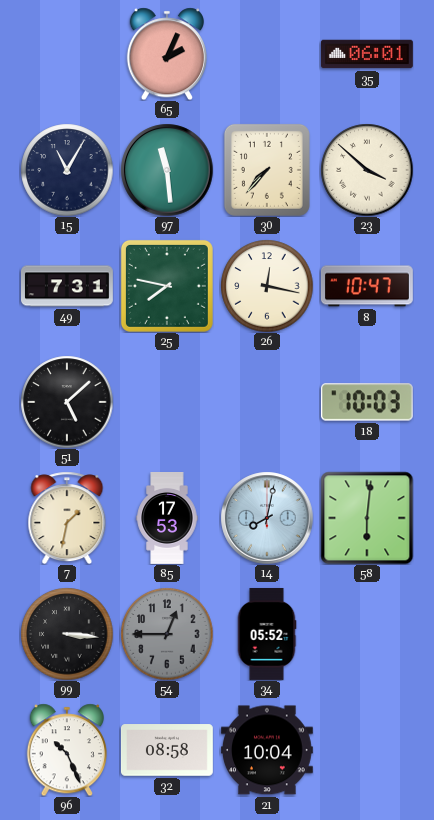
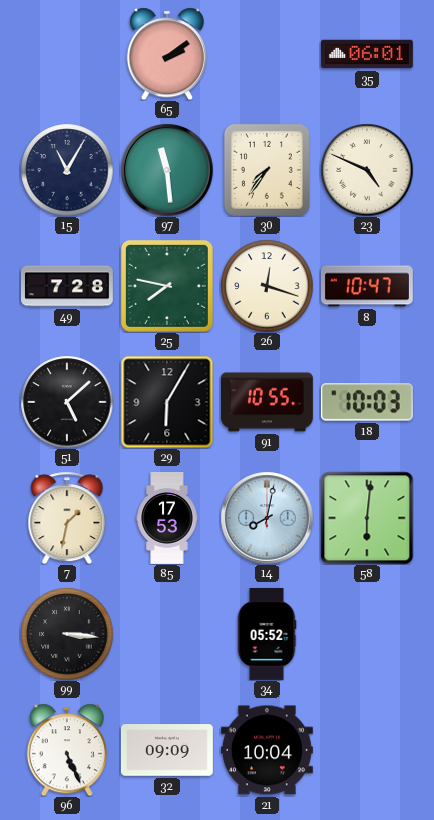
65: 2:04 -> 2:09
30: 7:37 -> 7:36
23: 3:52 -> 4:49
49: 7:31 -> 7:28
26: 12:17 -> 12:18
29: none -> 6:05
91: none -> 10:55
54: 12:45 -> none
96: 10:26 -> 5:26
32: 08:58 -> 09:09
